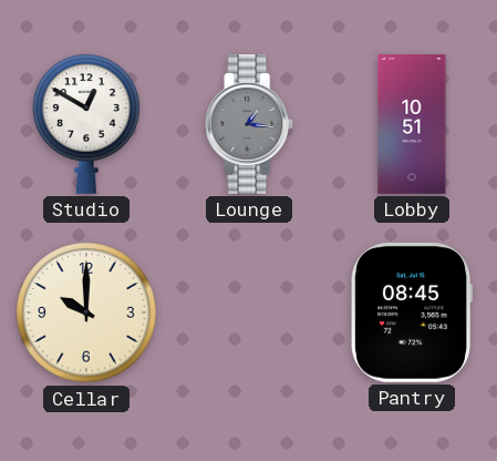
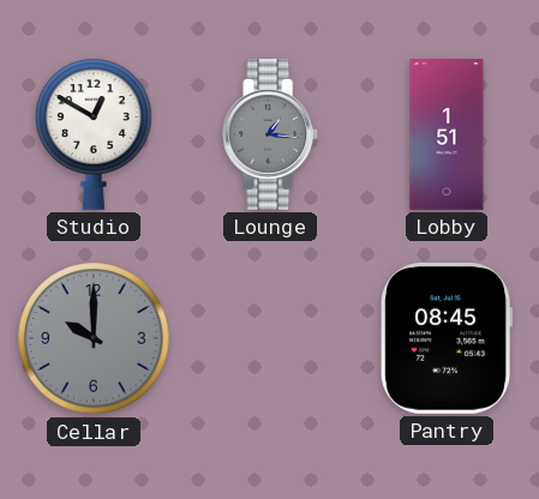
Lobby: 10:51 -> 1:51
Cellar dial: cream -> grey
